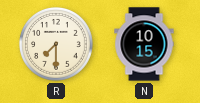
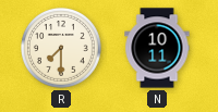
N: 10:15 -> 10:11
